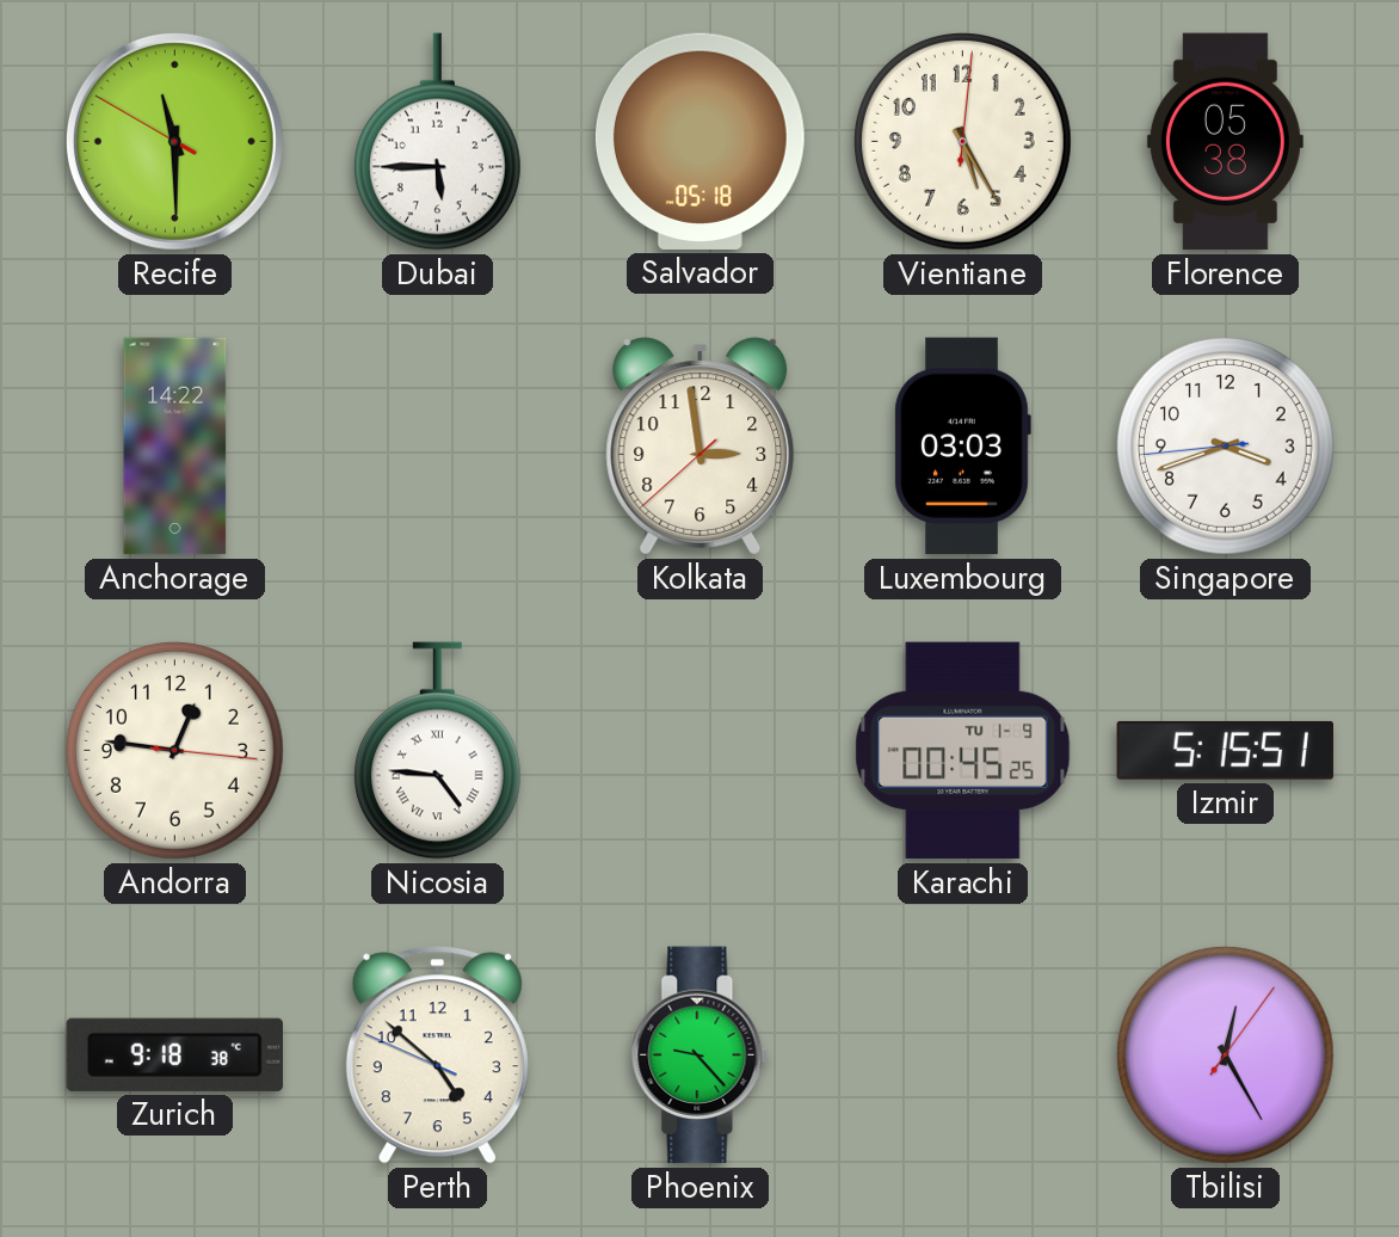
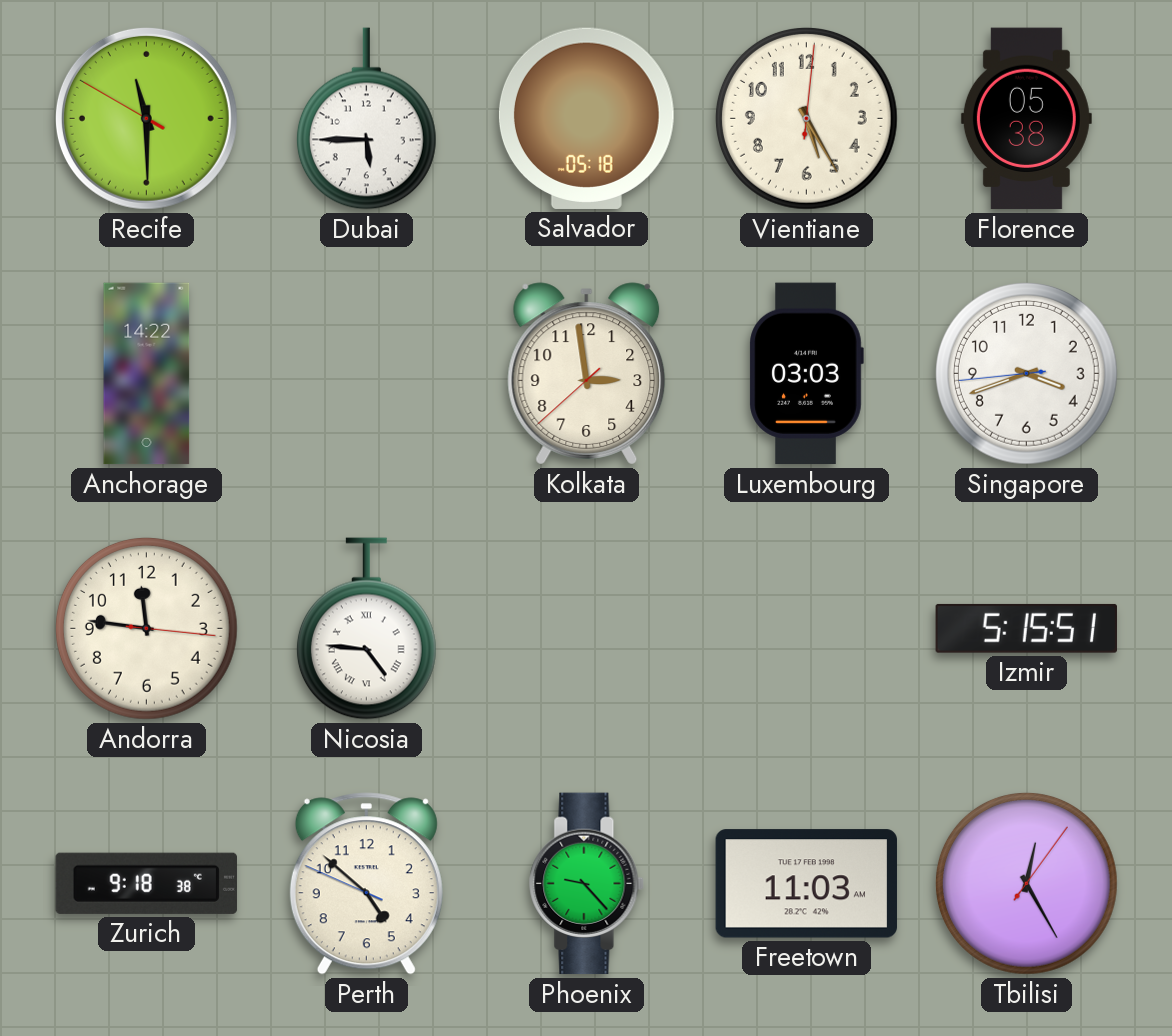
Andorra: 12:46 -> 11:46
Karachi: 00:45 -> none
Freetown: none -> 11:03
